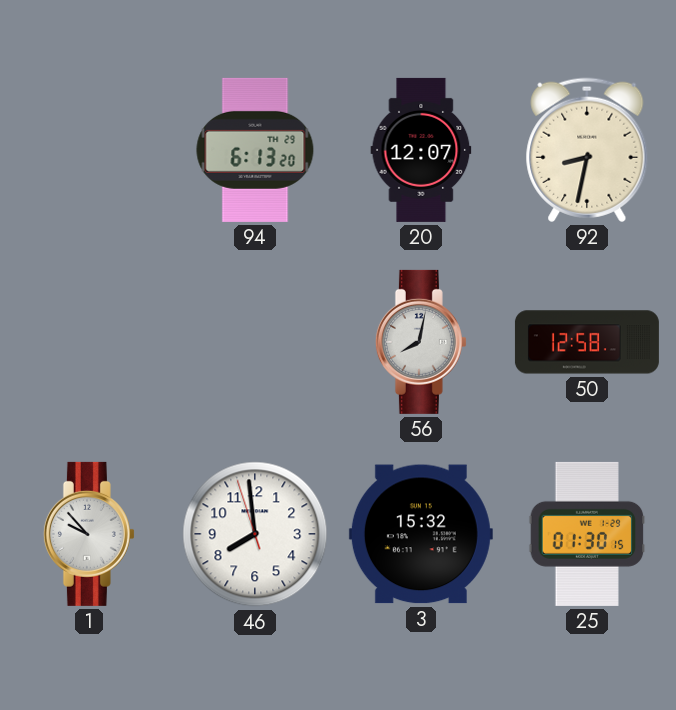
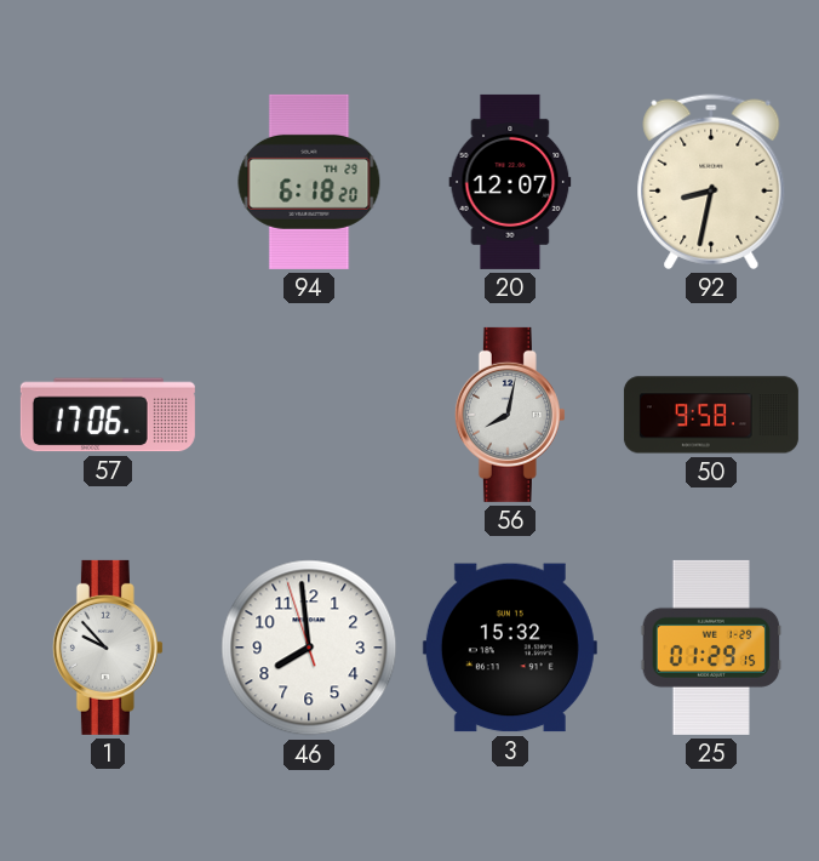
94: 6:13 -> 6:18
57: none -> 17:06
50: 12:58 -> 9:58
25: 01:30 -> 01:29
